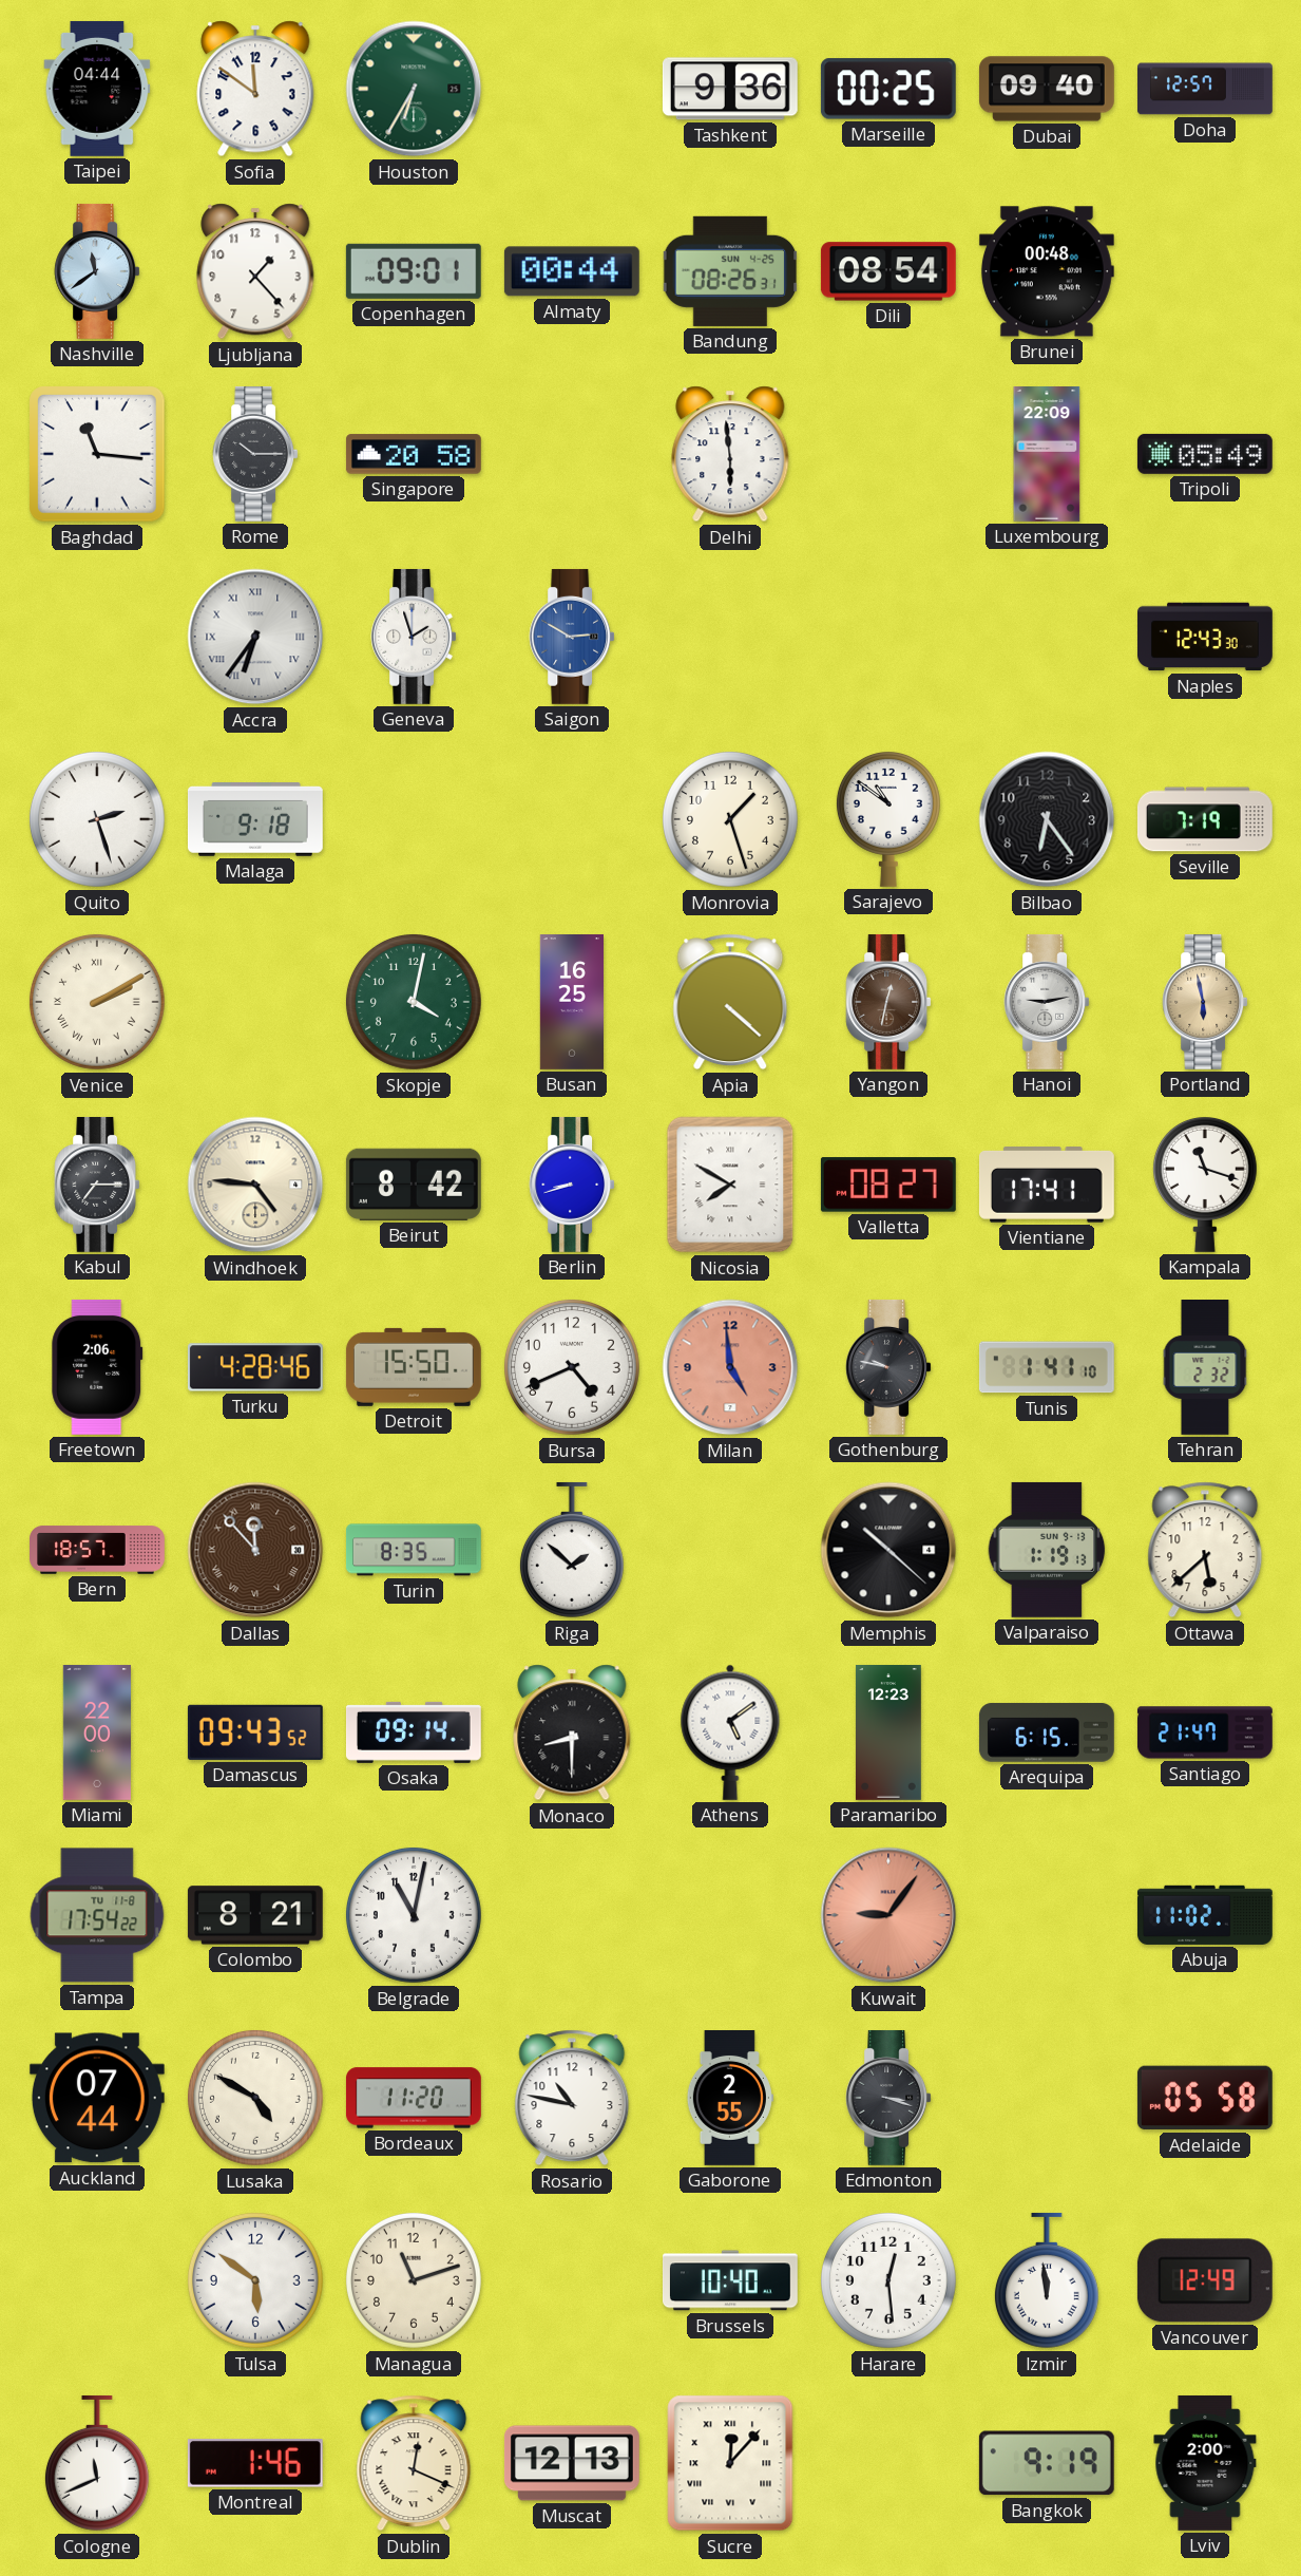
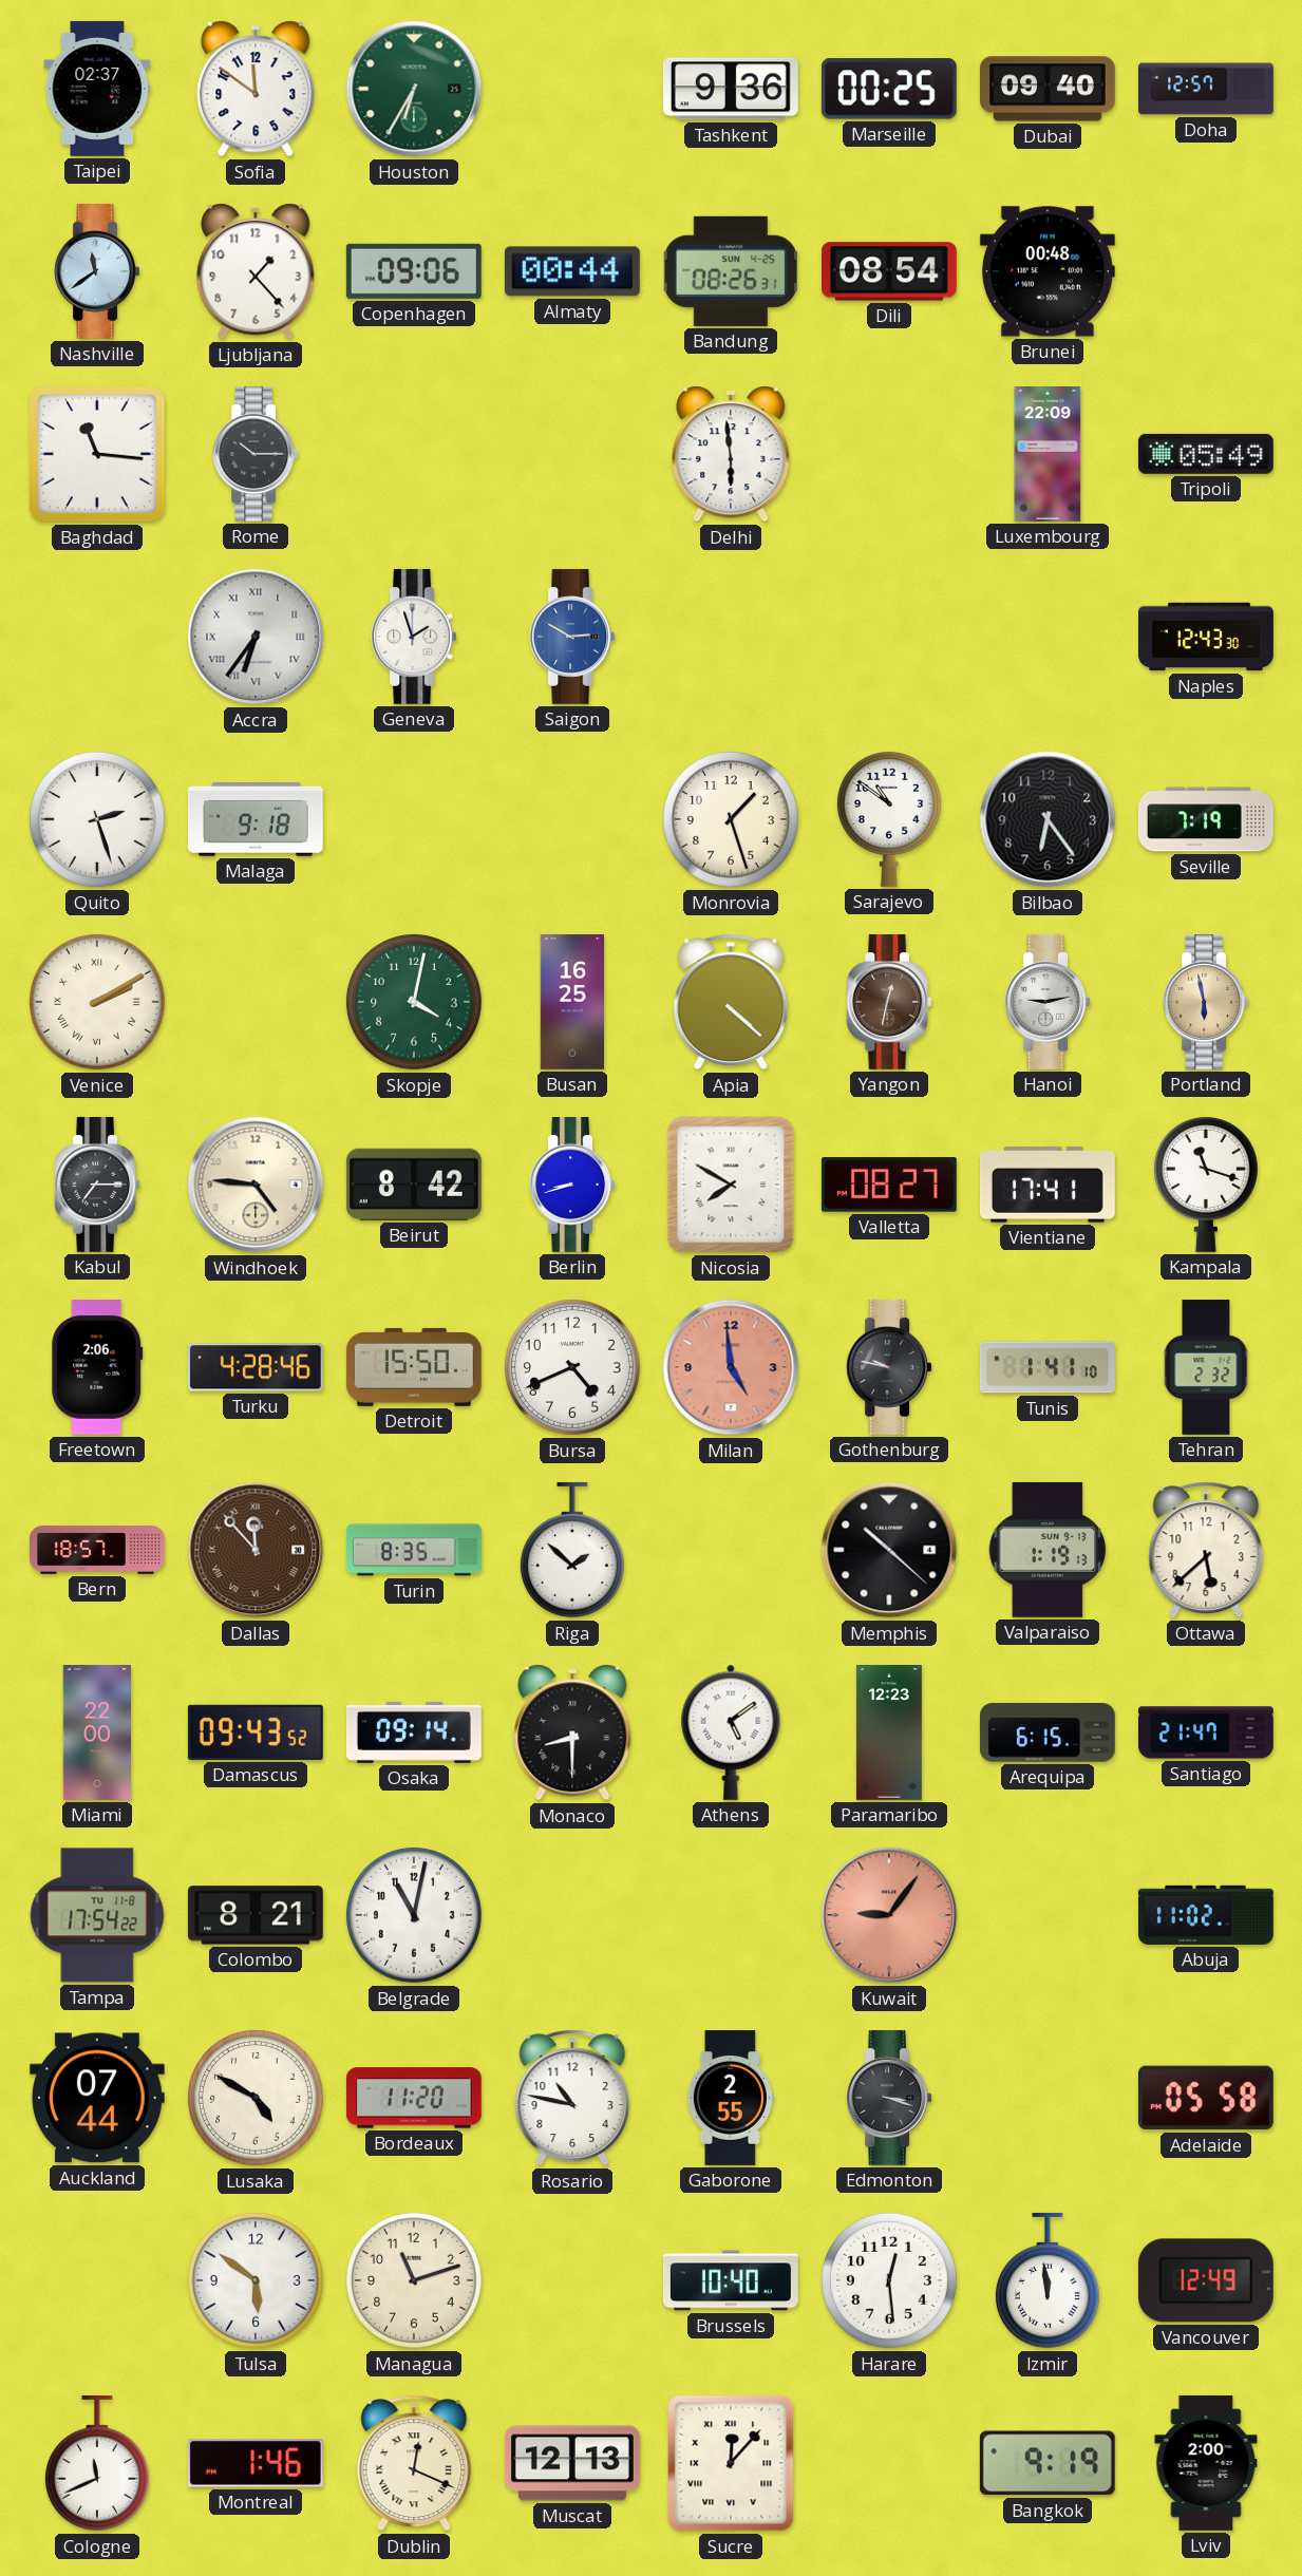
Taipei: 04:44 -> 02:37
Copenhagen: 09:01 -> 09:06
Singapore: 20:58 -> none
